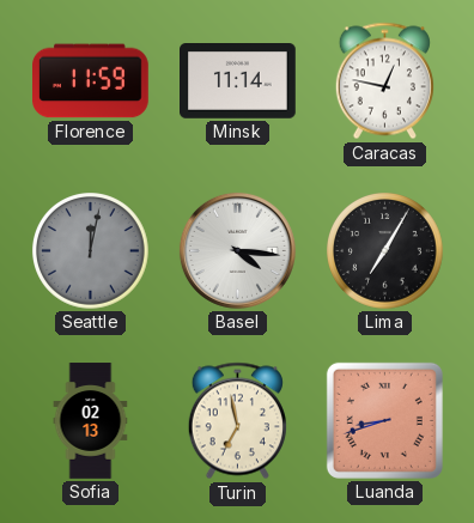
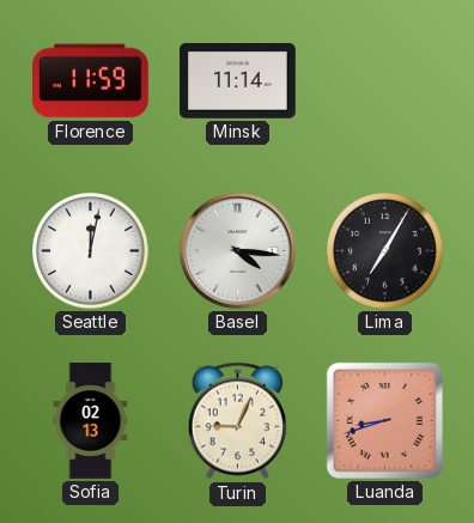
Caracas: 12:47 -> none
Seattle dial: grey -> white
Turin: 6:58 -> 9:04
